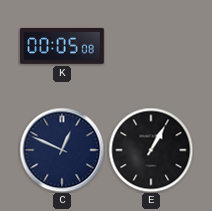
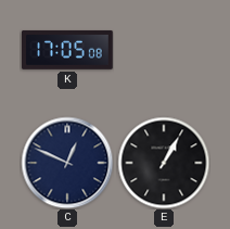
K: 00:05 -> 17:05
